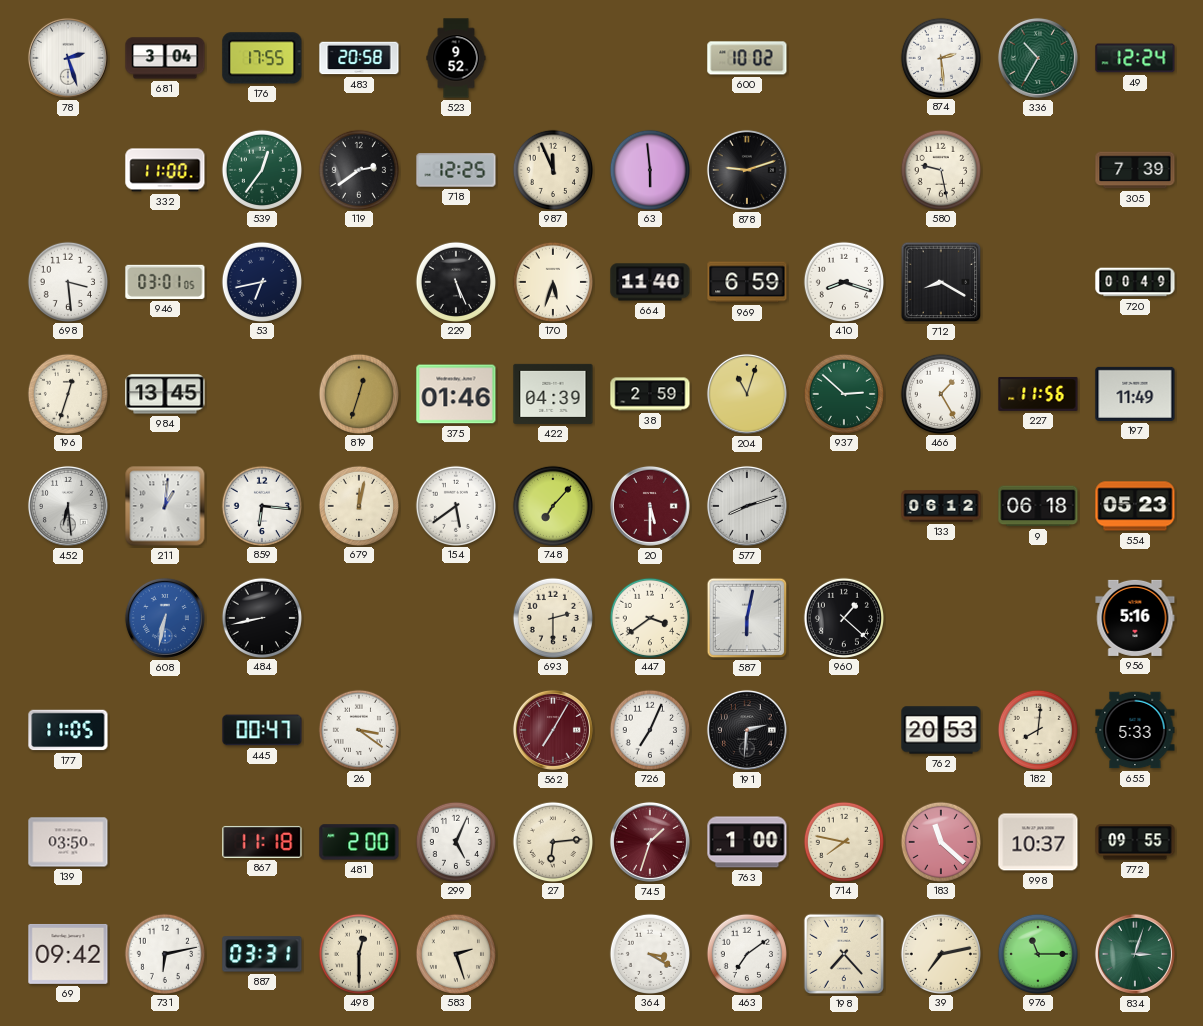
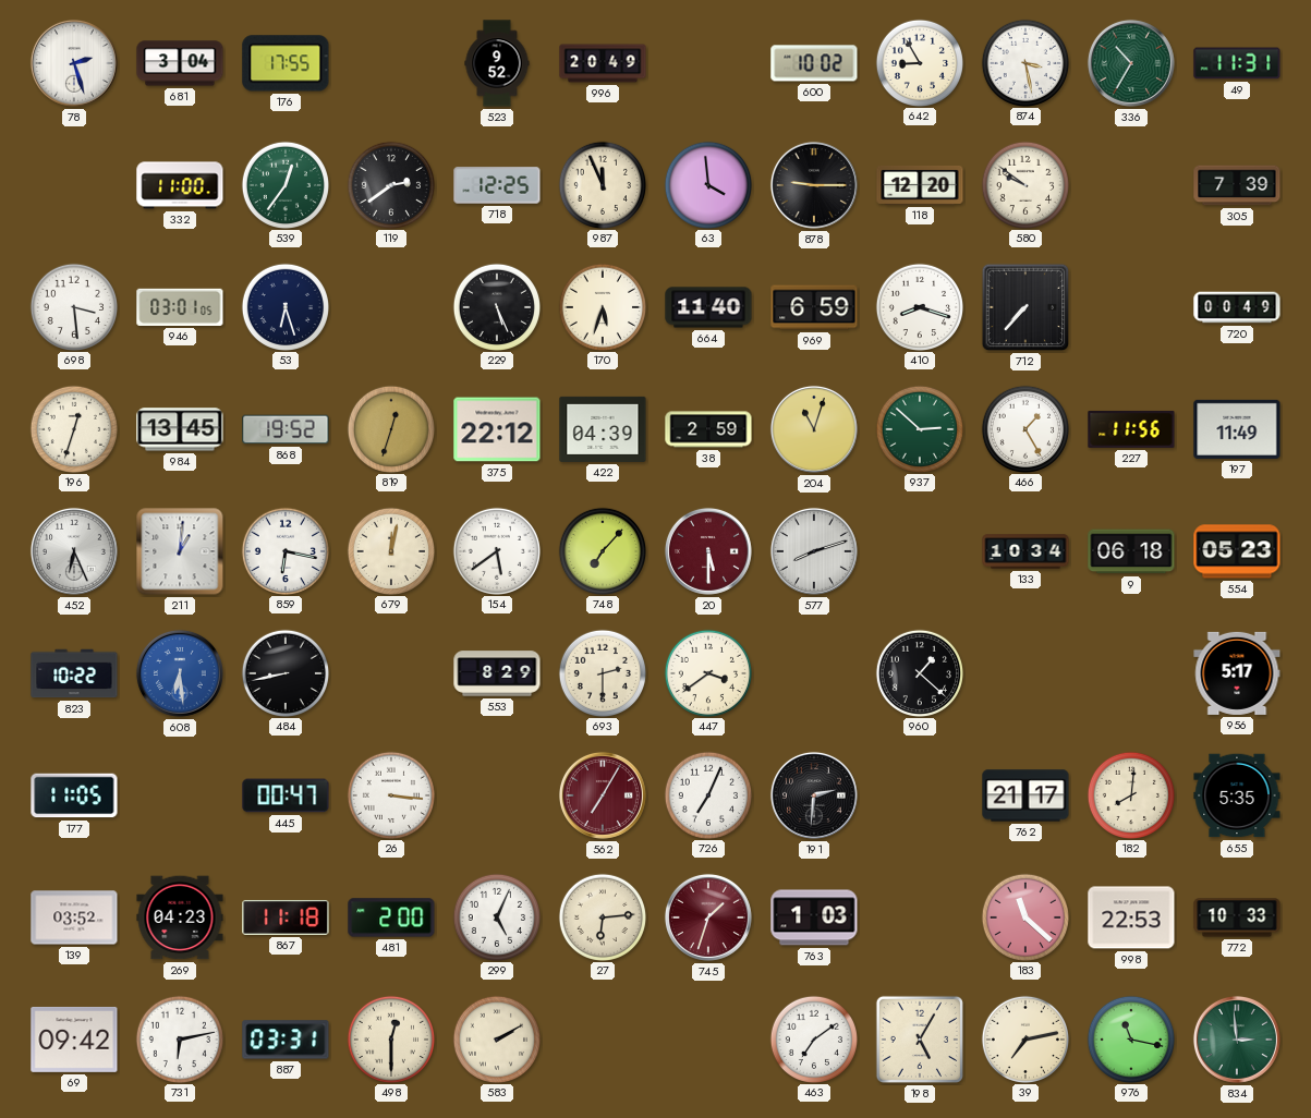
483: 20:58 -> none
996: none -> 20:49
642: none -> 8:55
874: 2:29 -> 3:28
49: 12:24 -> 11:31
63: 5:59 -> 3:59
878: 9:12 -> 9:15
118: none -> 12:20
580: 9:28 -> 9:51
53: 6:43 -> 6:27
712: 8:20 -> 7:37
868: none -> 19:52
375: 01:46 -> 22:12
452: 6:29 -> 6:26
859: 6:16 -> 6:17
133: 06:12 -> 10:34
823: none -> 10:22
608: 6:32 -> 6:29
553: none -> 8:29
587: 6:02 -> none
956: 5:16 -> 5:17
26: 3:21 -> 3:16
762: 20:53 -> 21:17
655: 5:33 -> 5:35
139: 03:50 -> 03:52
269: none -> 04:23
763: 1:00 -> 1:03
714: 7:47 -> none
998: 10:37 -> 22:53
772: 09:55 -> 10:33
583: 2:27 -> 2:10
364: 3:20 -> none
198: 7:23 -> 5:05
976: 11:15 -> 11:17
834: 3:03 -> 2:59
